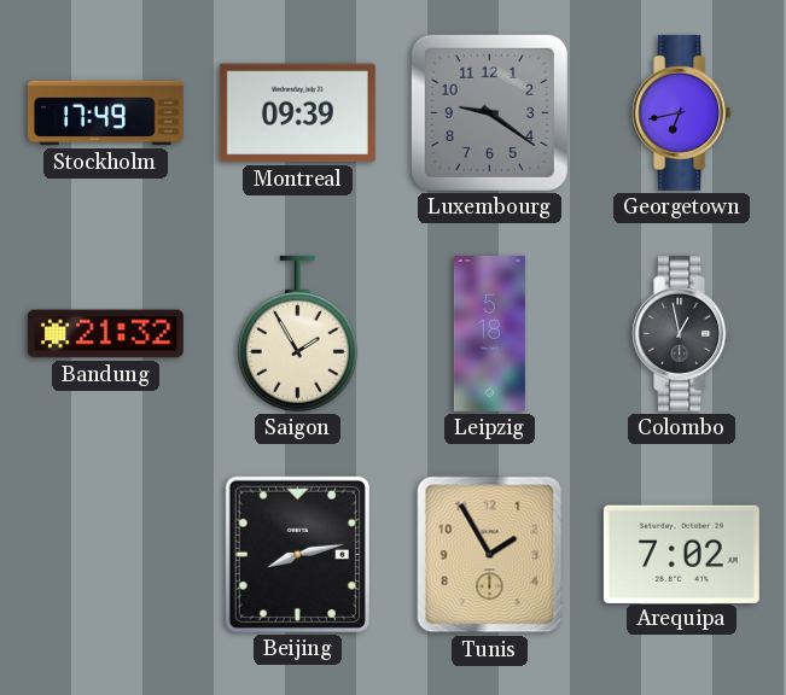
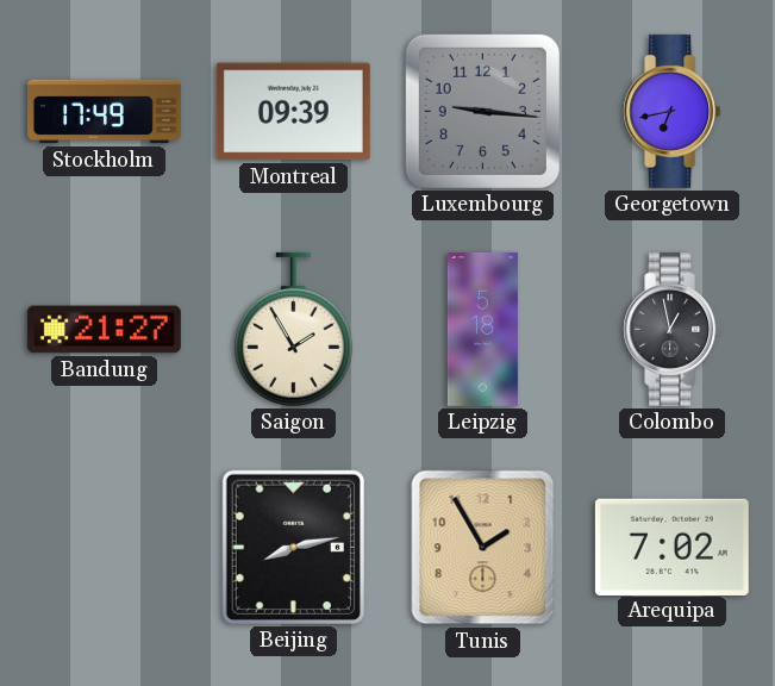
Luxembourg: 9:21 -> 9:16
Bandung: 21:32 -> 21:27
